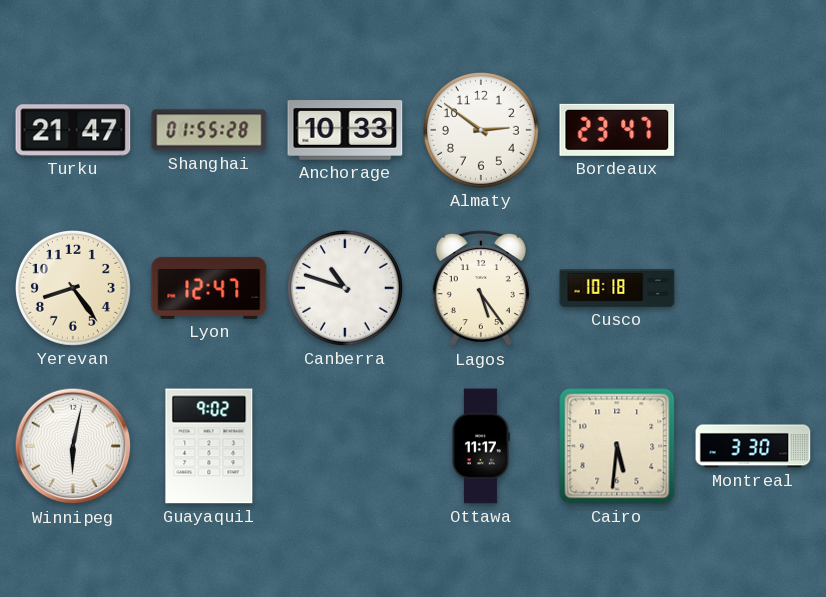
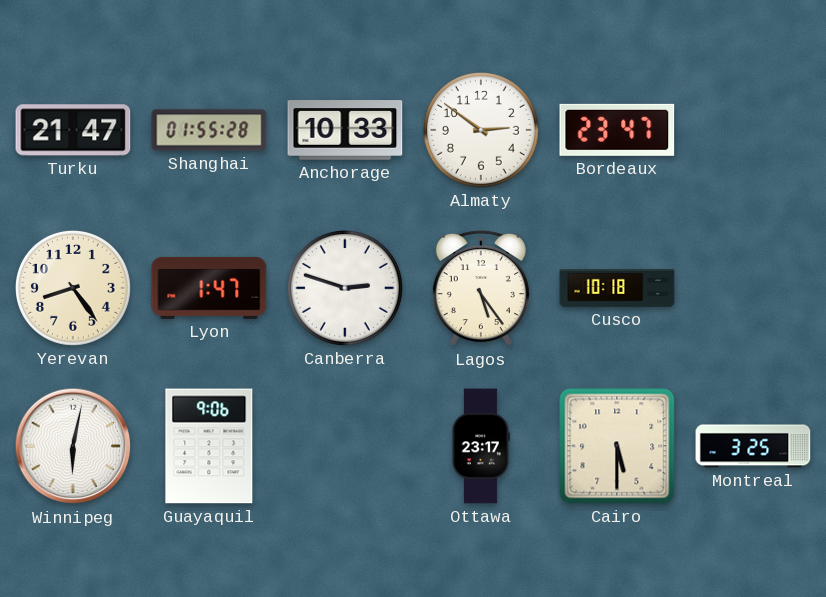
Lyon: 12:47 -> 1:47
Canberra: 10:48 -> 2:48
Guayaquil: 9:02 -> 9:06
Ottawa: 11:17 -> 23:17
Cairo: 5:31 -> 5:30
Montreal: 3:30 -> 3:25
